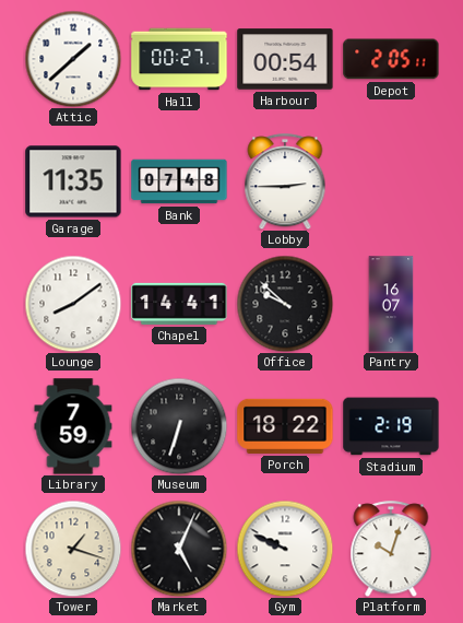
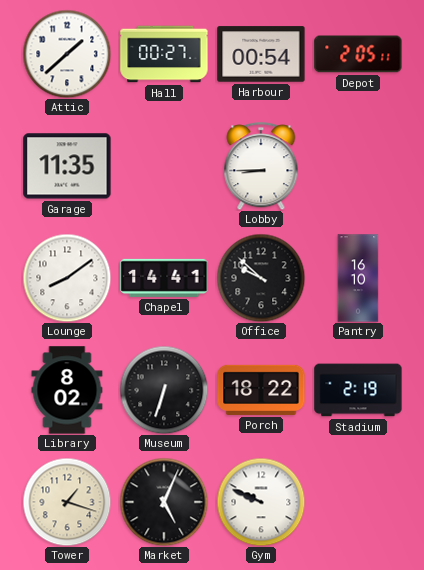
Bank: 07:48 -> none
Lobby: 2:45 -> 8:45
Pantry: 16:07 -> 16:10
Library: 7:59 -> 8:02
Platform: 10:03 -> none
